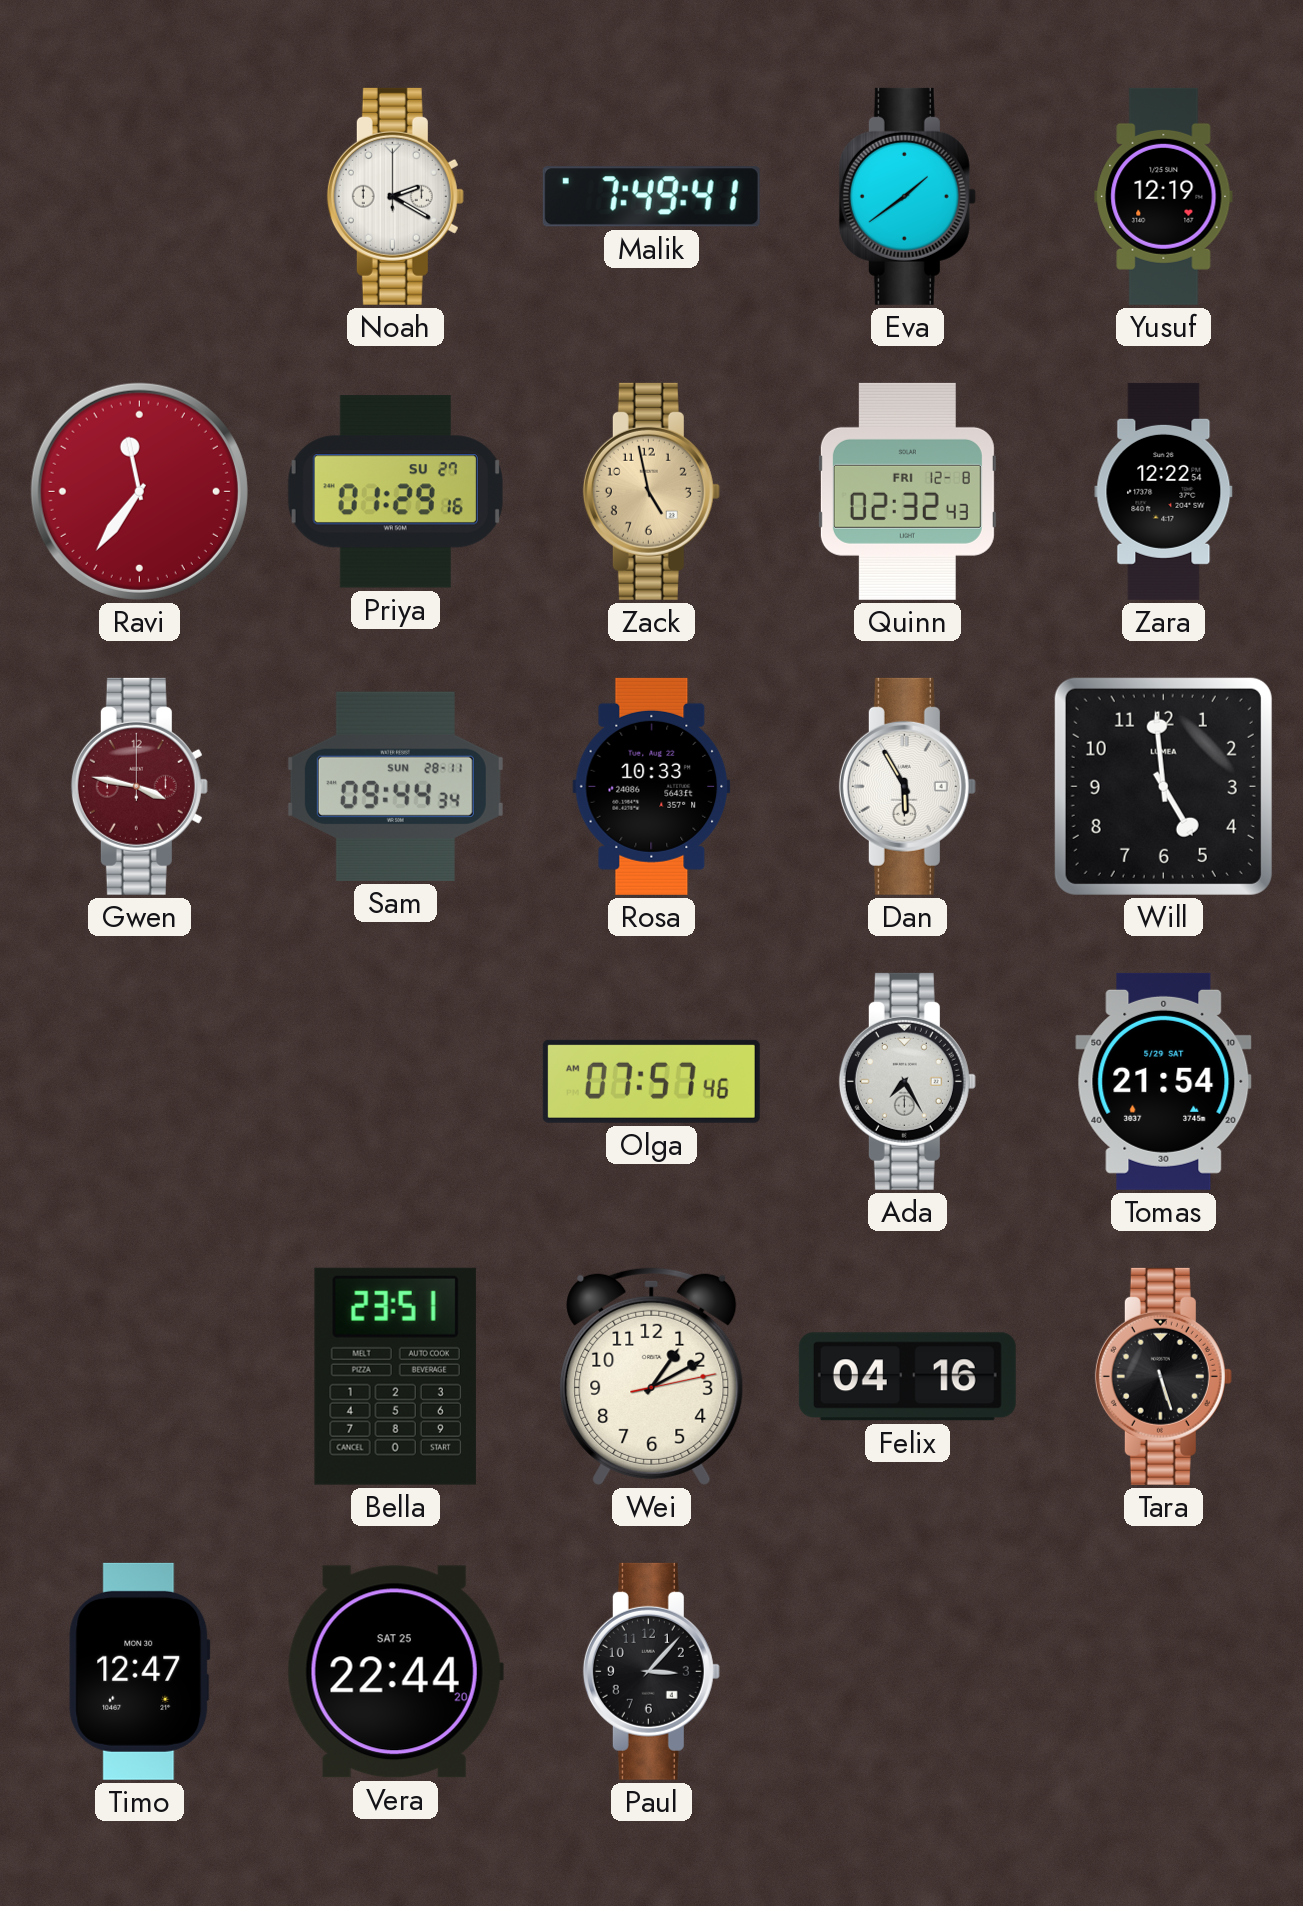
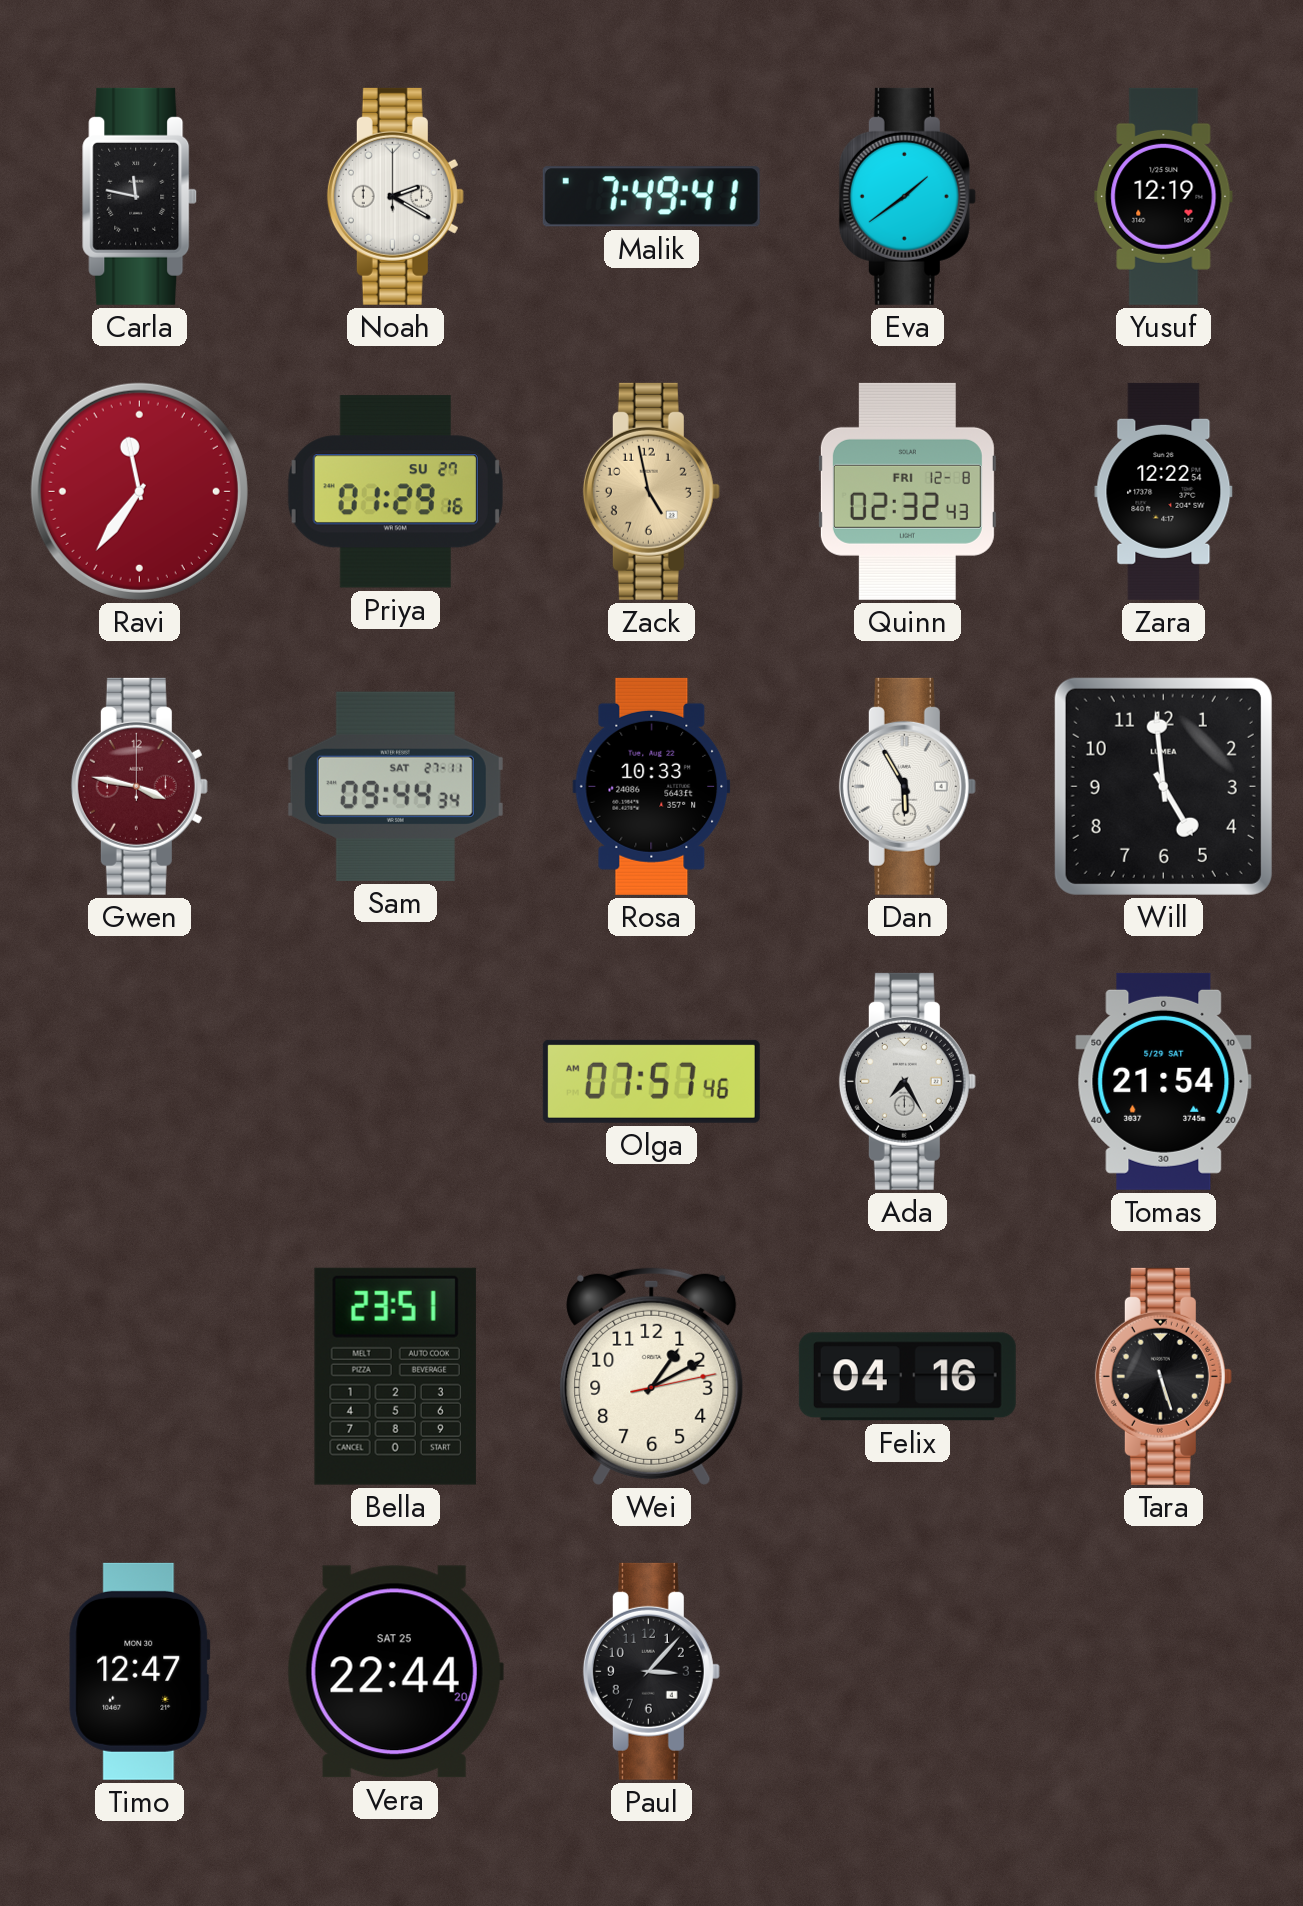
Carla: none -> 11:47
Sam date: SUN 28-11 -> SAT 27-11
